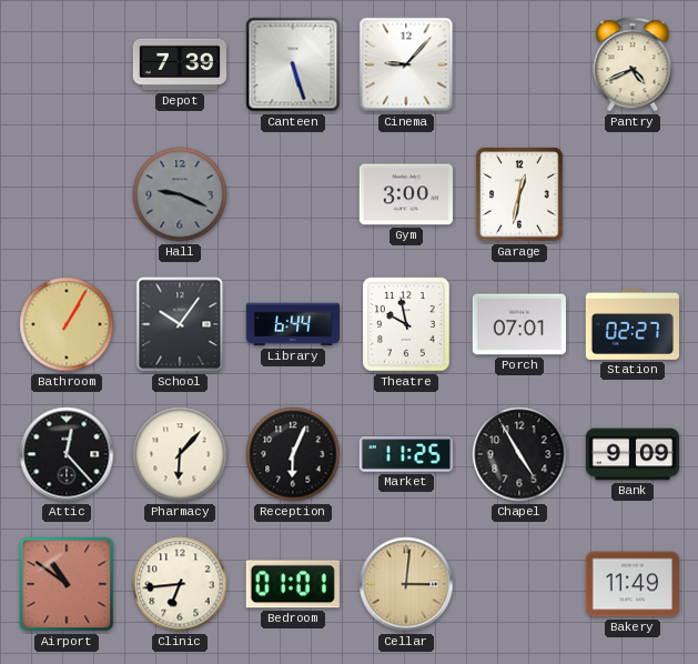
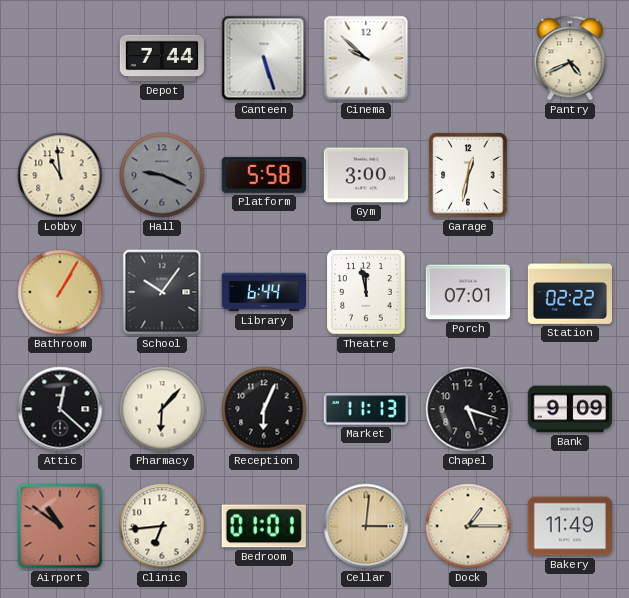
Depot: 7:39 -> 7:44
Cinema: 9:07 -> 9:52
Lobby: none -> 10:59
Platform: none -> 5:58
Theatre: 9:58 -> 11:58
Station: 02:27 -> 02:22
Attic: 12:23 -> 12:22
Market: 11:25 -> 11:13
Chapel: 4:55 -> 5:18
Dock: none -> 1:15
